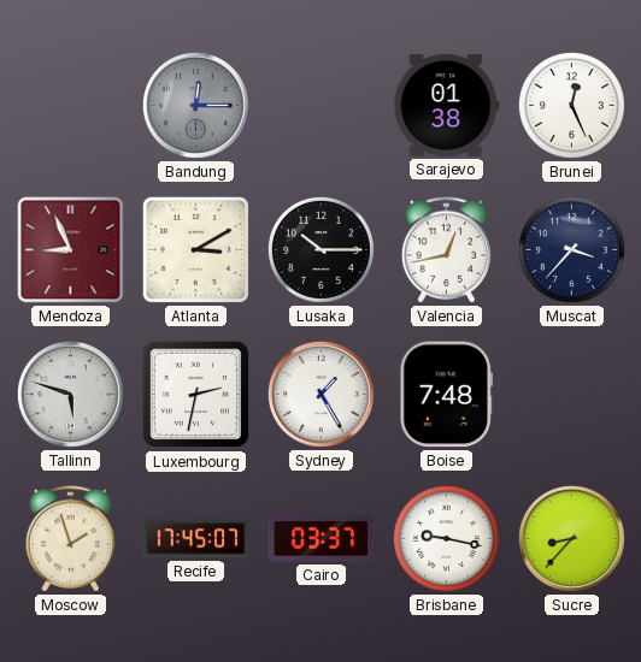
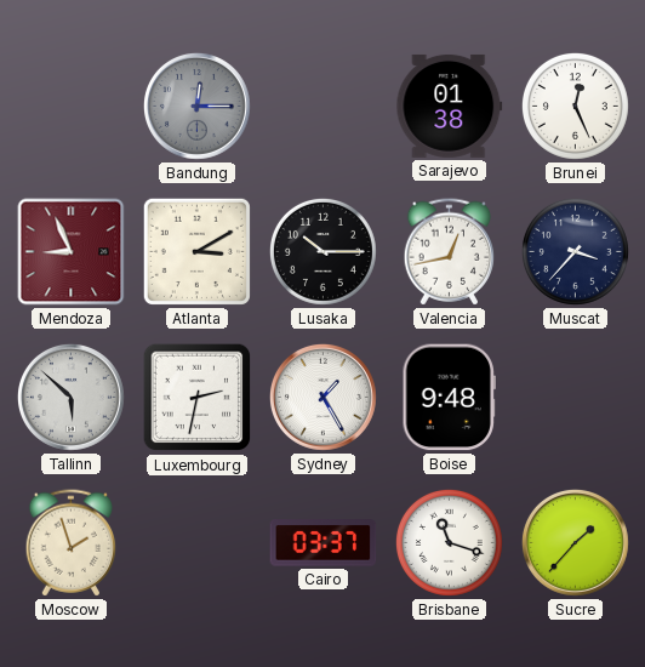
Tallinn: 5:48 -> 5:52
Boise: 7:48 -> 9:48
Recife: 17:45 -> none
Brisbane: 9:17 -> 11:18
Sucre: 8:37 -> 1:37
